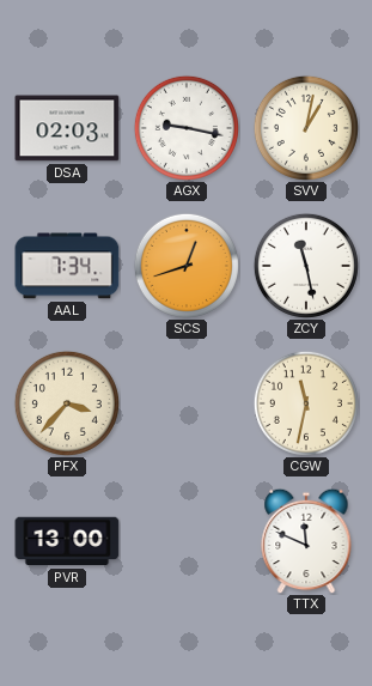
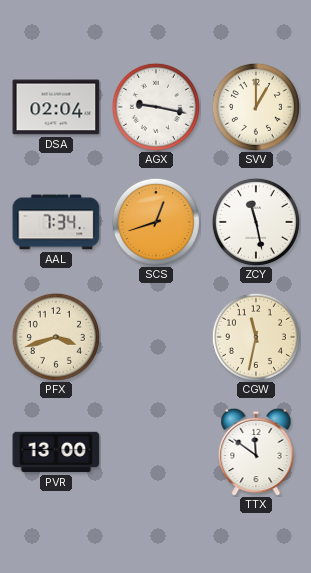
DSA: 02:03 -> 02:04
SVV: 1:02 -> 1:00
PFX: 3:37 -> 3:42
TTX: 11:49 -> 11:51
